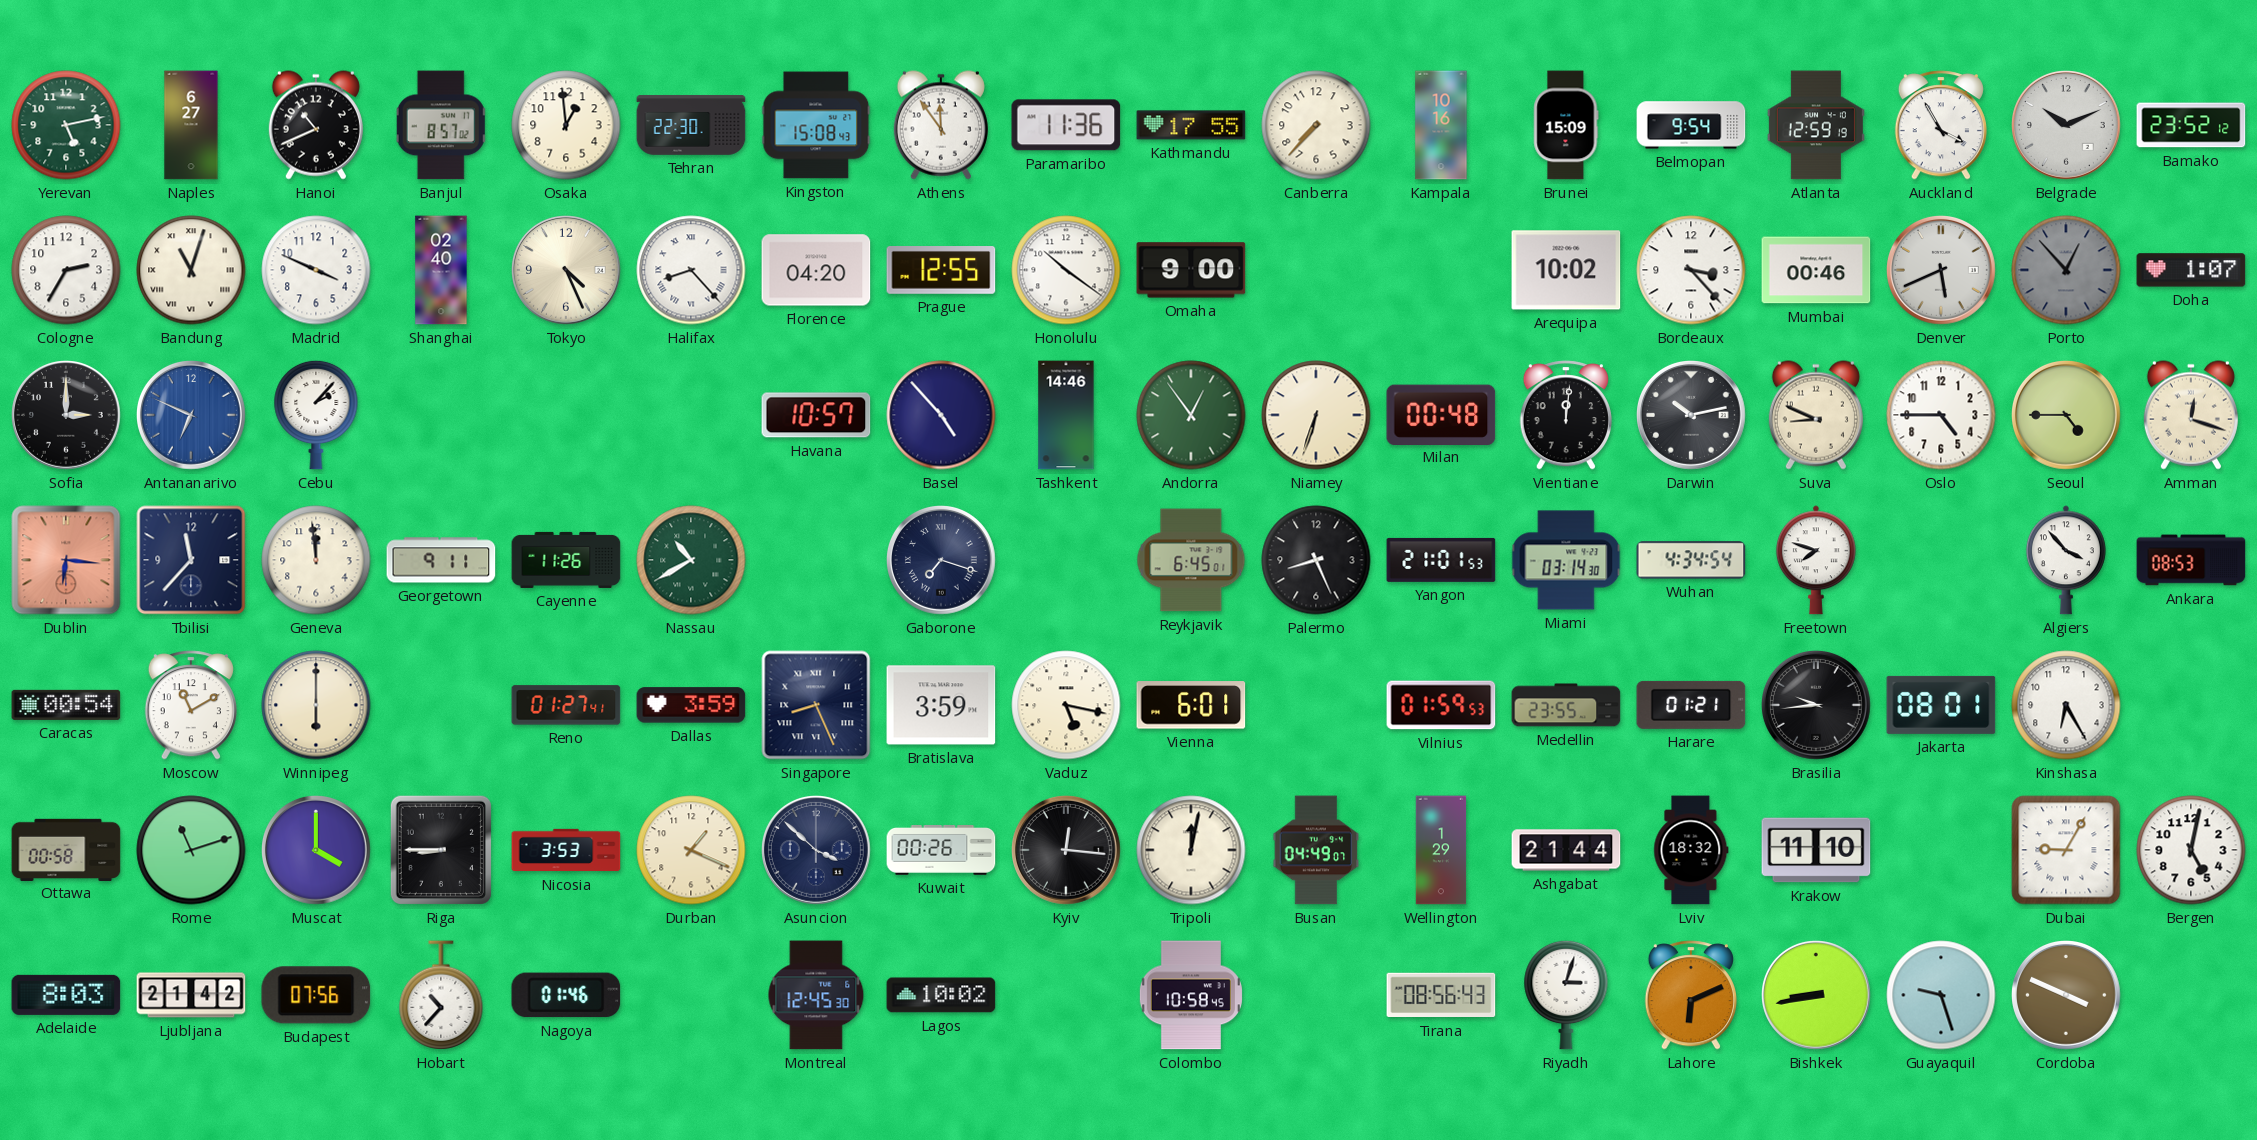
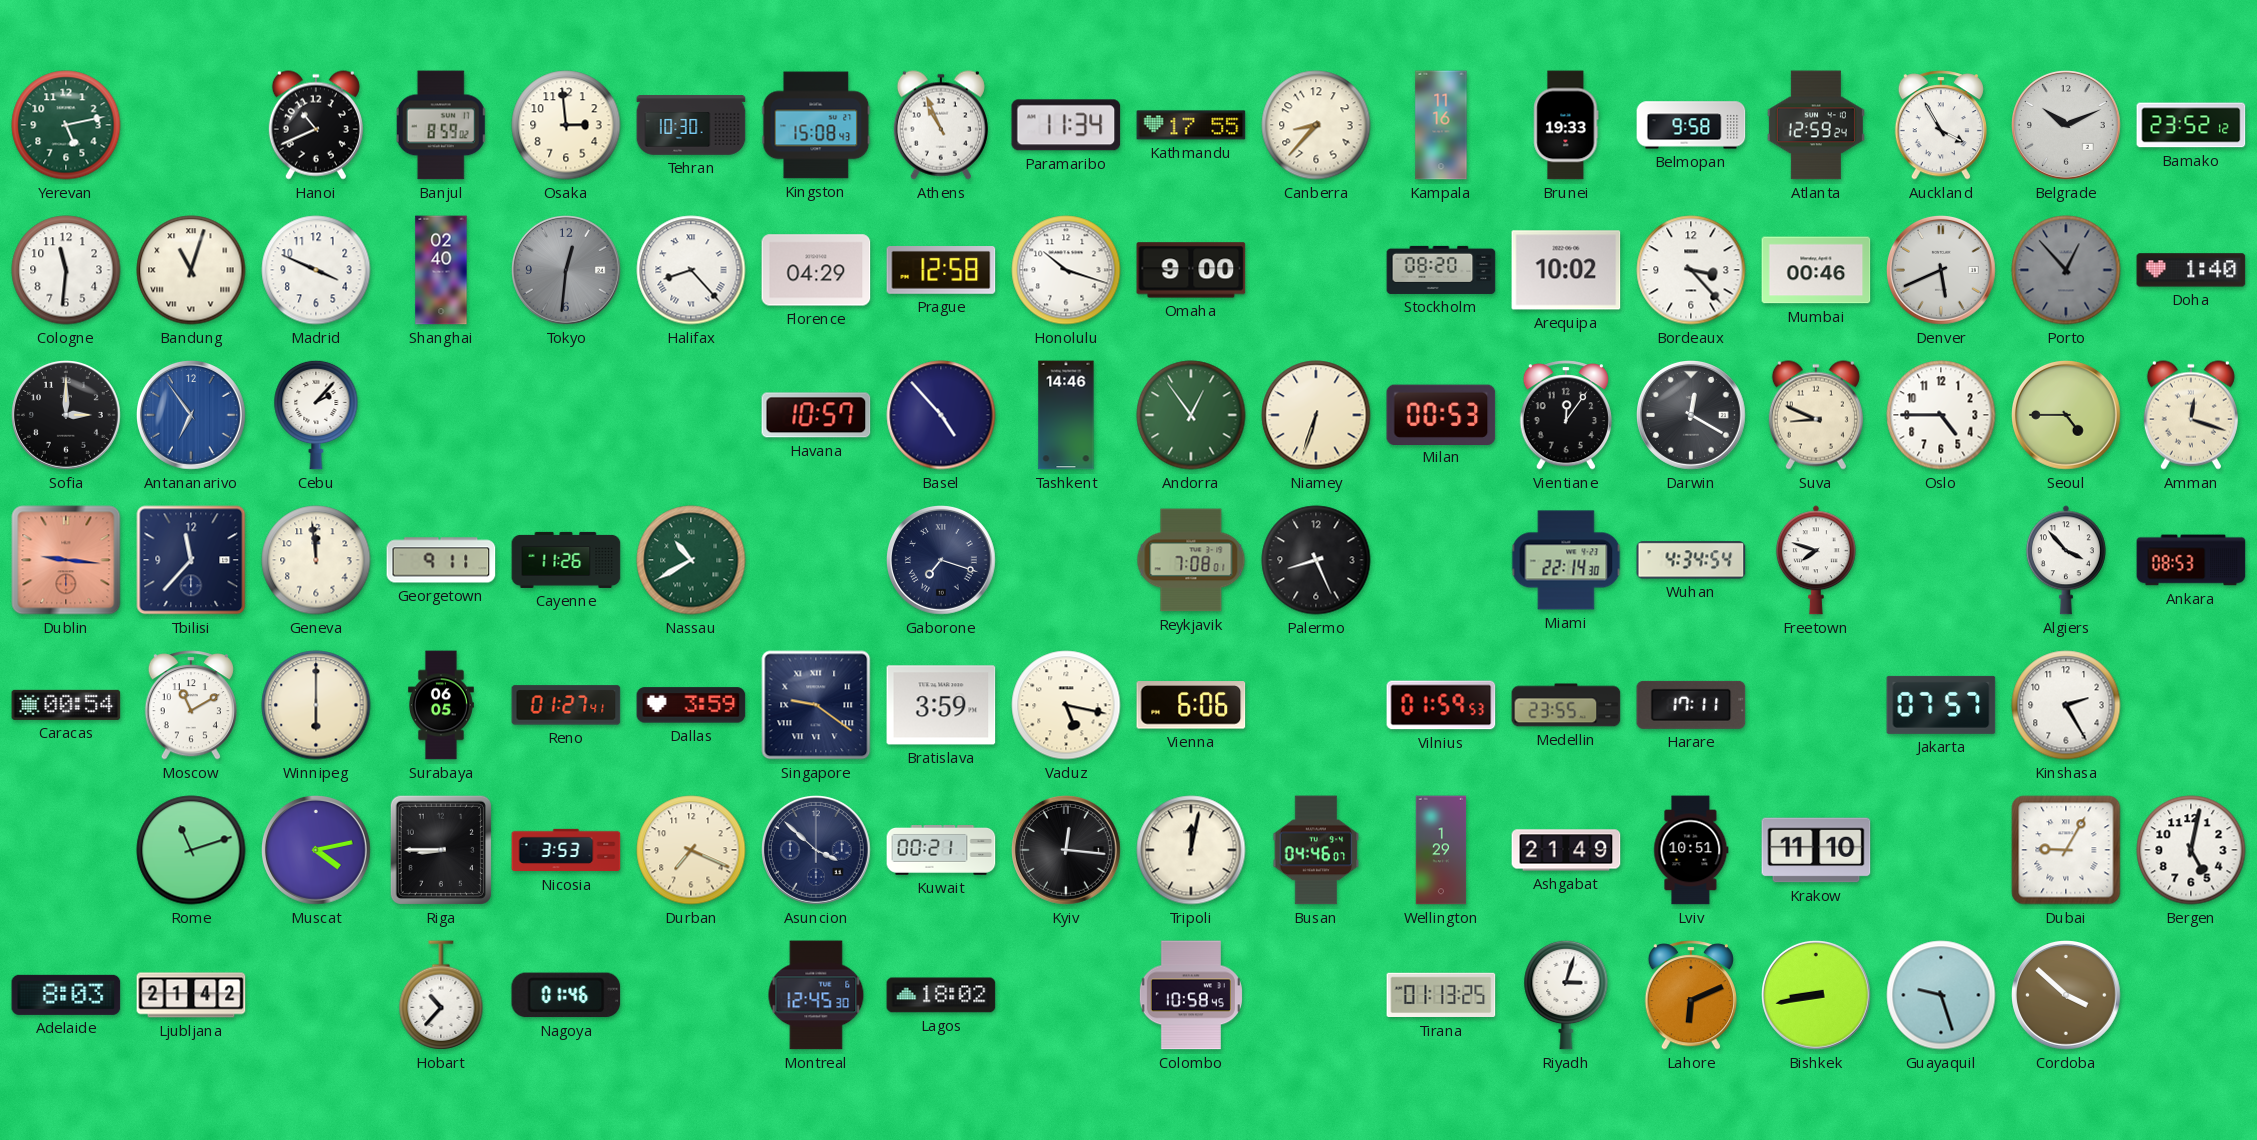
Naples: 6:27 -> none
Banjul: 8:57 -> 8:59
Osaka: 12:59 -> 2:59
Tehran: 22:30 -> 10:30
Athens: 11:54 -> 10:56
Paramaribo: 11:36 -> 11:34
Canberra: 7:37 -> 8:37
Kampala: 10:16 -> 11:16
Brunei: 15:09 -> 19:33
Belmopan: 9:54 -> 9:58
Atlanta: 12:59:19 -> 12:59:24
Cologne: 2:35 -> 11:31
Tokyo: 4:26 -> 12:31
Tokyo dial: cream -> grey
Florence: 04:20 -> 04:29
Prague: 12:55 -> 12:58
Honolulu: 10:21 -> 10:18
Stockholm: none -> 08:20
Doha: 1:07 -> 1:40
Antananarivo: 6:49 -> 6:54
Milan: 00:48 -> 00:53
Vientiane: 12:01 -> 12:06
Darwin: 10:13 -> 12:20
Dublin: 6:16 -> 9:16
Reykjavik: 6:45 -> 7:08
Yangon: 21:01 -> none
Miami: 03:14 -> 22:14
Surabaya: none -> 06:05
Singapore: 8:26 -> 9:21
Vienna: 6:01 -> 6:06
Harare: 01:21 -> 17:11
Brasilia: 9:44 -> none
Jakarta: 08:01 -> 07:57
Kinshasa: 6:25 -> 2:25
Ottawa: 00:58 -> none
Muscat: 4:00 -> 4:13
Durban: 1:19 -> 7:19
Kuwait: 00:26 -> 00:21
Busan: 04:49 -> 04:46
Ashgabat: 21:44 -> 21:49
Lviv: 18:32 -> 10:51
Budapest: 07:56 -> none
Lagos: 10:02 -> 18:02
Tirana: 08:56 -> 01:13
Cordoba: 3:49 -> 3:52
